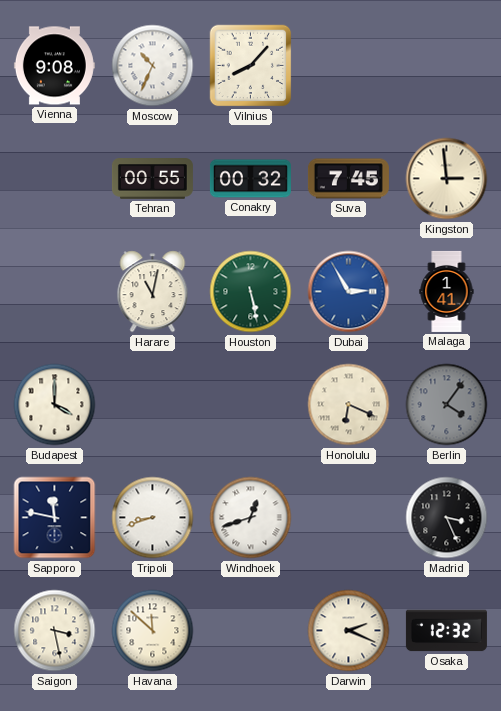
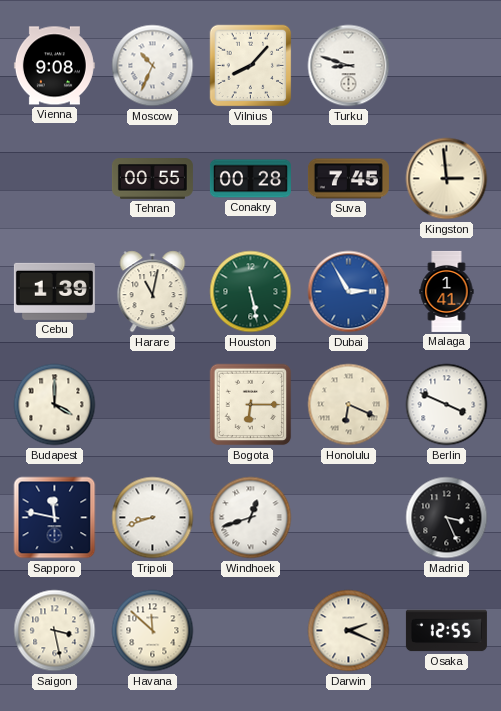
Turku: none -> 8:48
Conakry: 00:32 -> 00:28
Cebu: none -> 1:39
Bogota: none -> 6:15
Berlin: 4:06 -> 3:49
Berlin dial: grey -> white
Osaka: 12:32 -> 12:55
